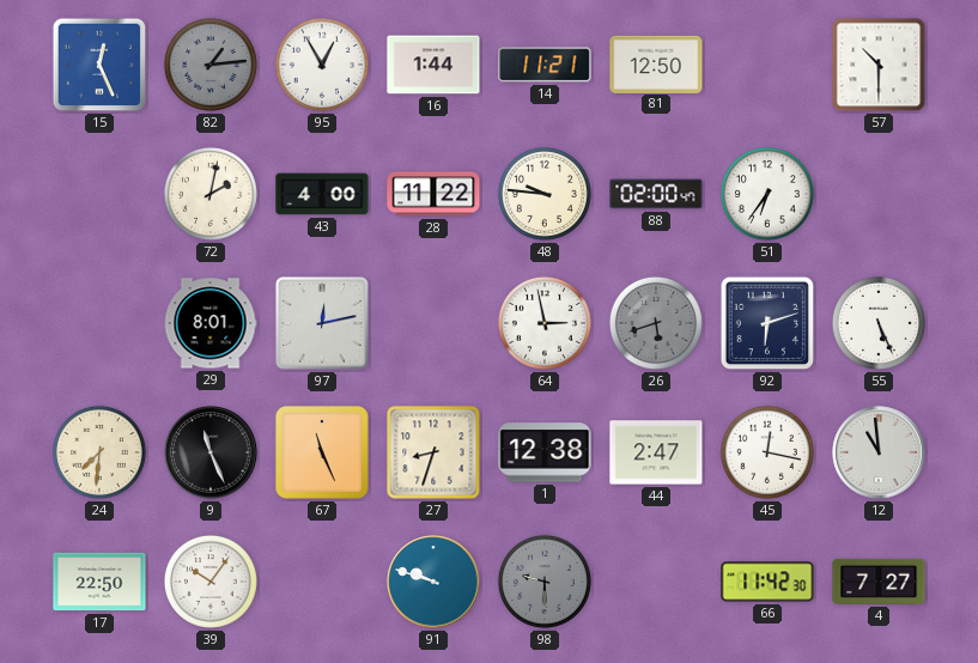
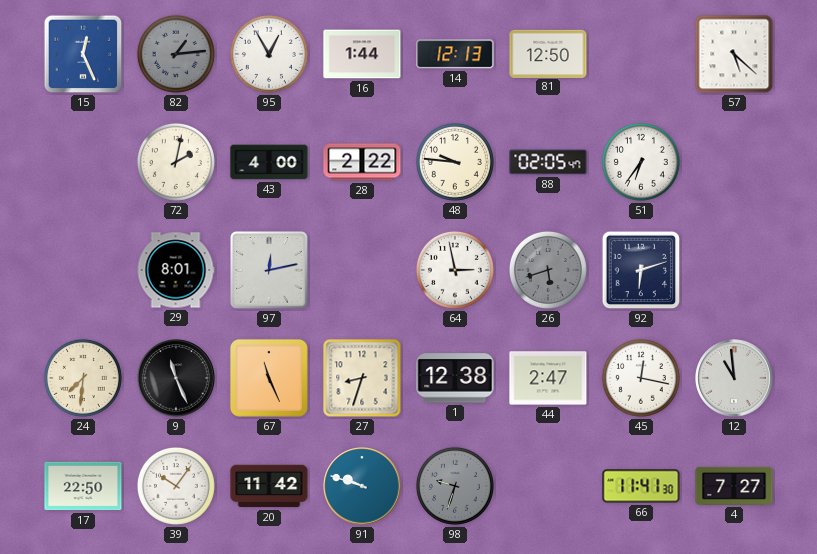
14: 11:21 -> 12:13
57: 10:30 -> 5:22
28: 11:22 -> 2:22
88: 02:00 -> 02:05
55: 5:26 -> none
20: none -> 11:42
98: 9:30 -> 9:33
66: 11:42 -> 11:41
